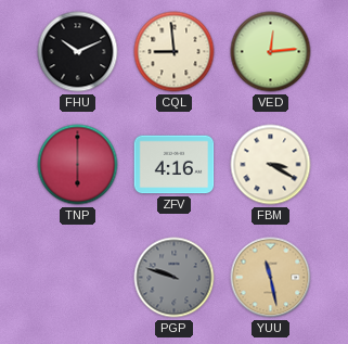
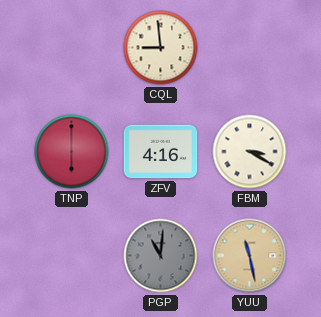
FHU: 10:11 -> none
VED: 12:14 -> none
PGP: 9:48 -> 11:01
